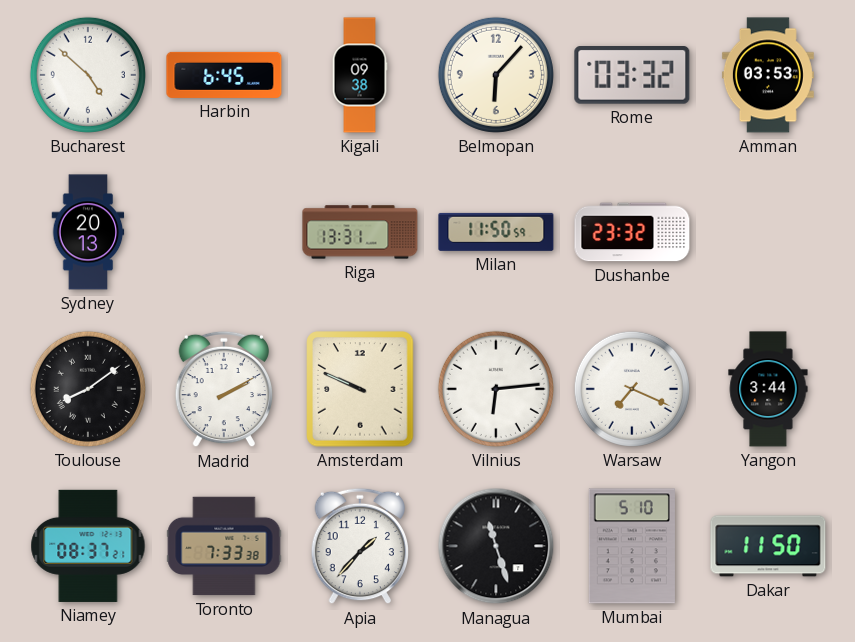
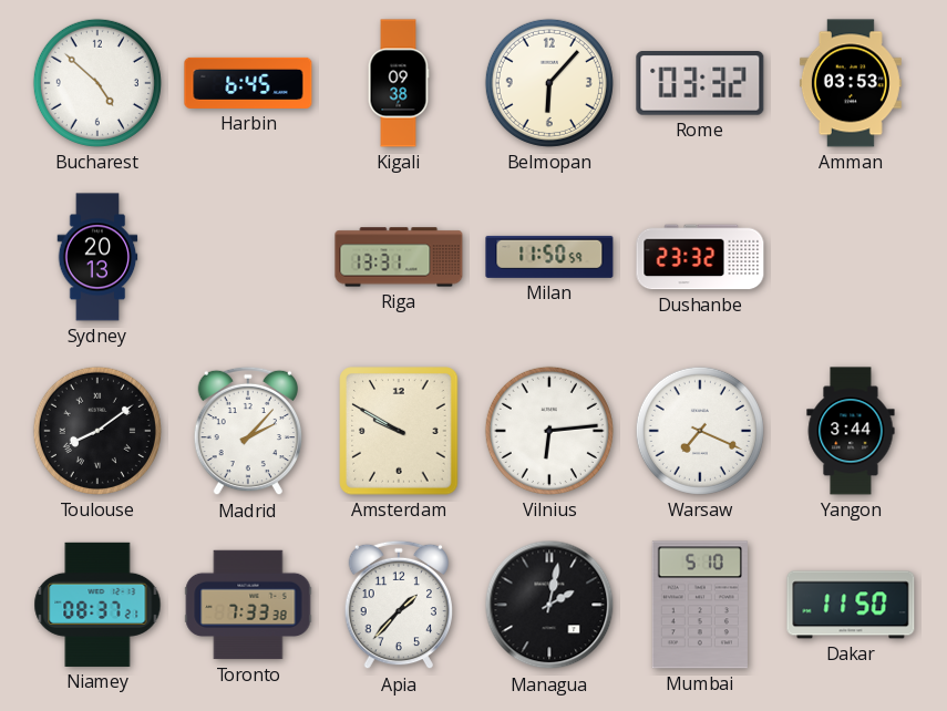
Madrid: 2:10 -> 2:07
Amsterdam: 9:49 -> 9:50
Managua: 11:27 -> 2:02
